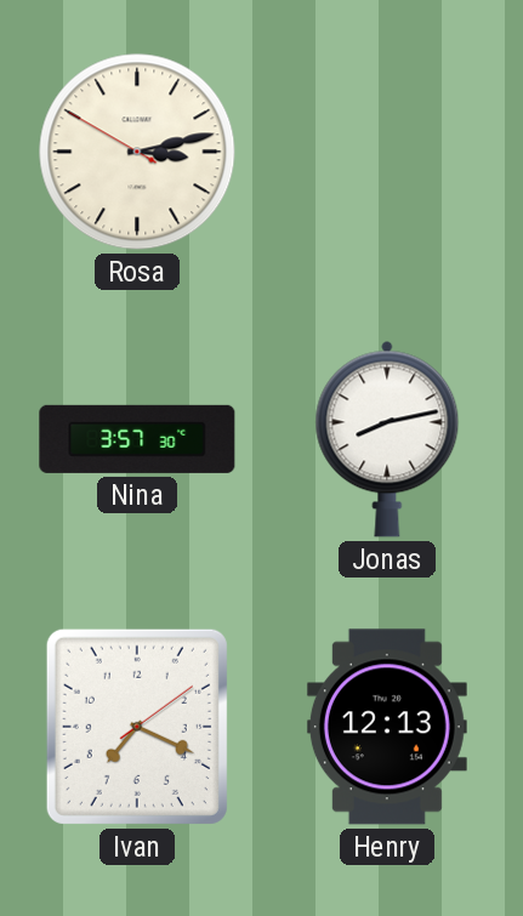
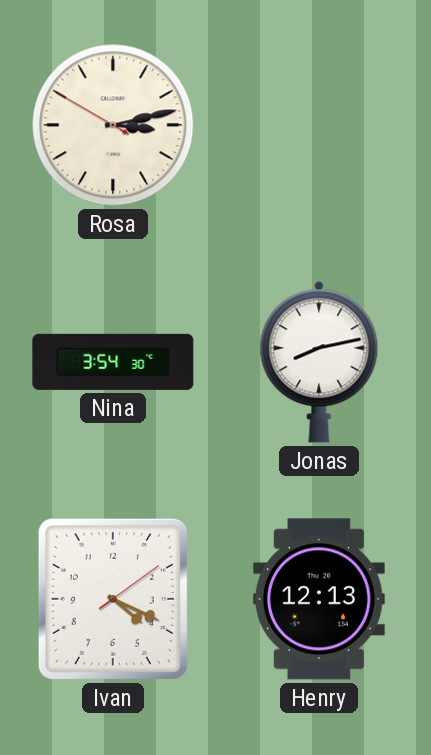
Nina: 3:57 -> 3:54
Ivan: 7:19 -> 4:19
